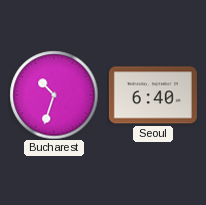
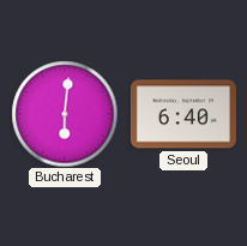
Bucharest: 10:33 -> 6:01
